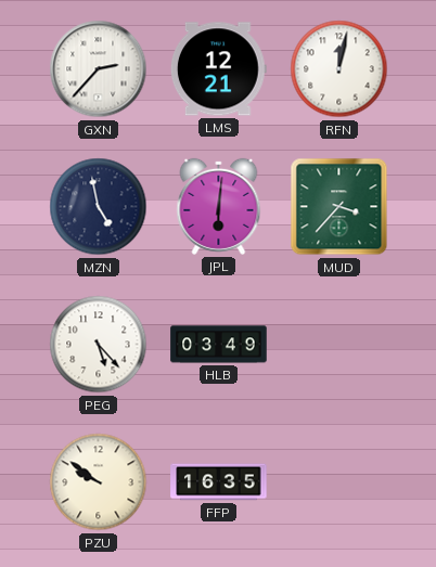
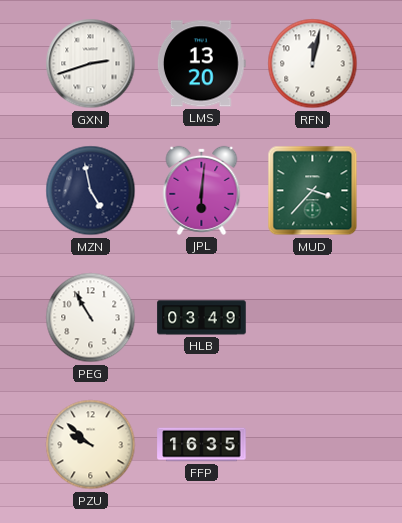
GXN: 2:37 -> 2:42
LMS: 12:21 -> 13:20
PEG: 5:23 -> 10:55
PZU: 9:51 -> 9:52
